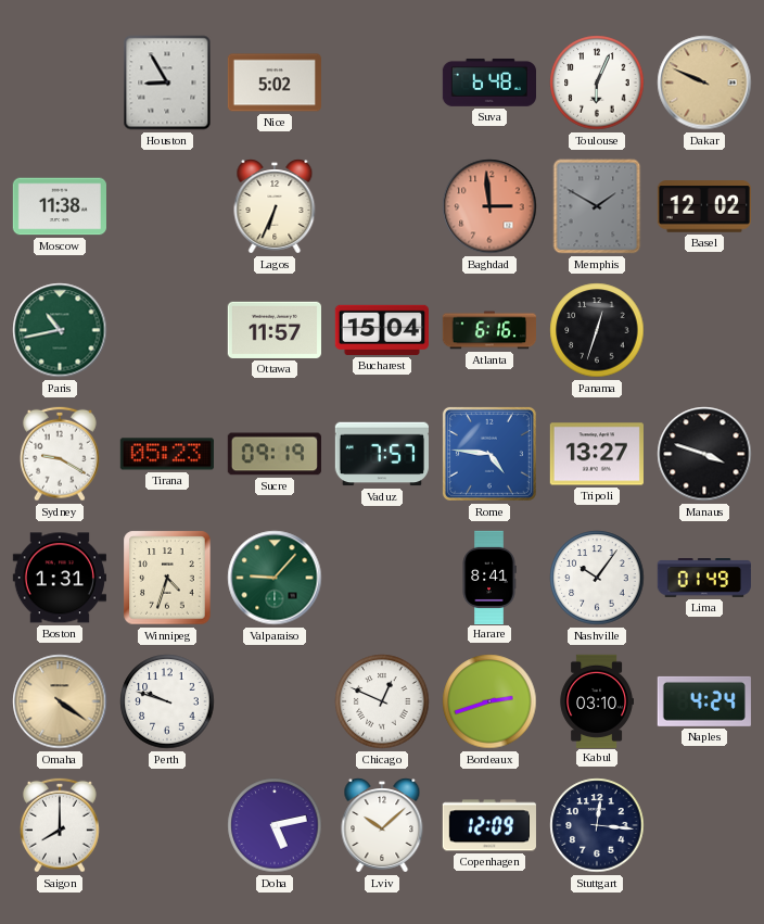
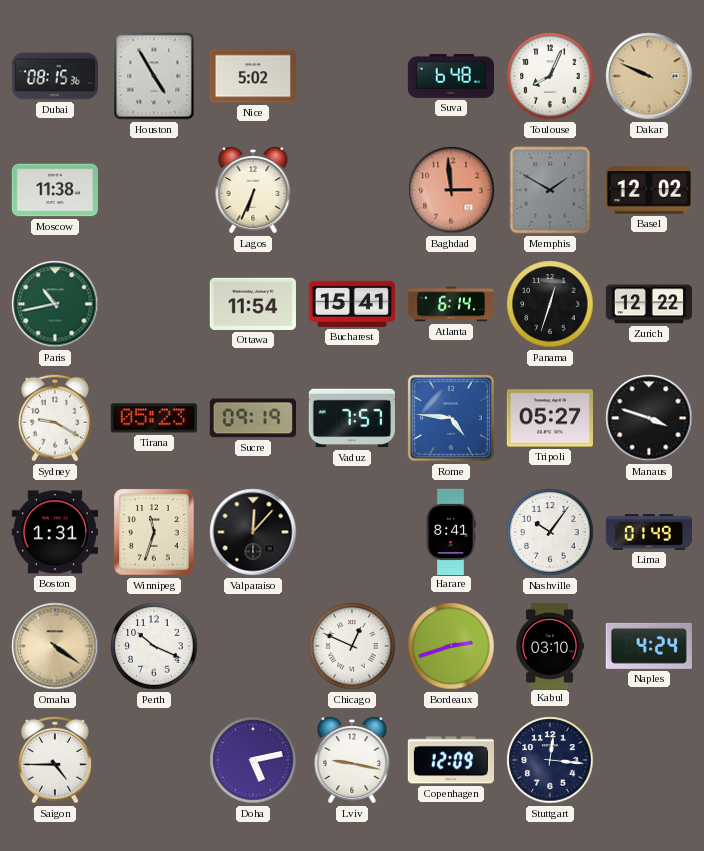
Dubai: none -> 08:15
Houston: 8:55 -> 4:55
Toulouse: 6:04 -> 8:04
Ottawa: 11:57 -> 11:54
Bucharest: 15:04 -> 15:41
Atlanta: 6:16 -> 6:14
Zurich: none -> 12:22
Tripoli: 13:27 -> 05:27
Winnipeg: 4:33 -> 11:33
Valparaiso: 9:07 -> 12:07
Valparaiso dial: green -> black
Perth: 9:48 -> 10:19
Saigon: 8:00 -> 4:45
Lviv: 10:08 -> 9:17
